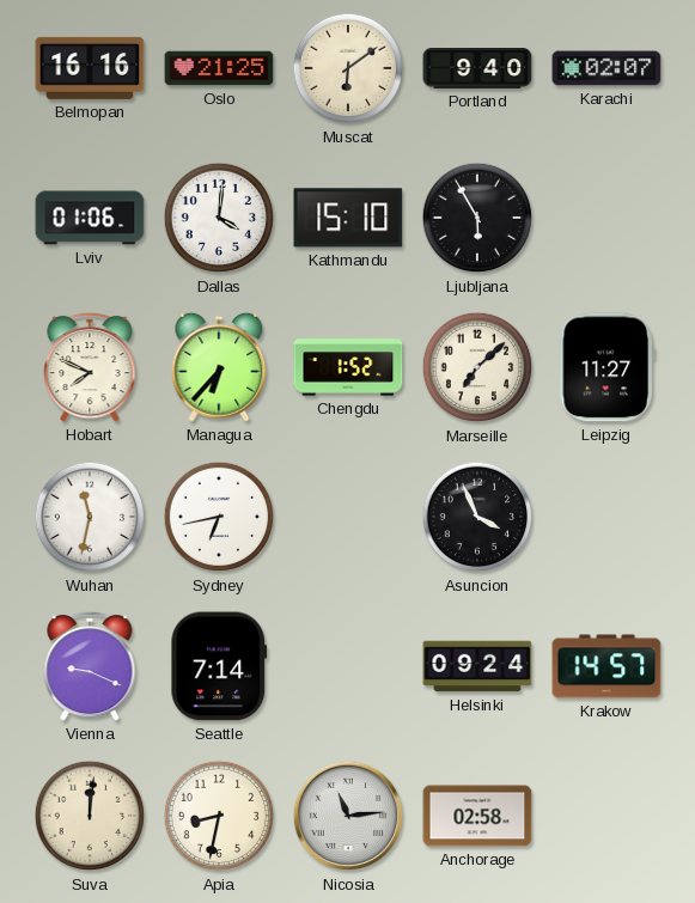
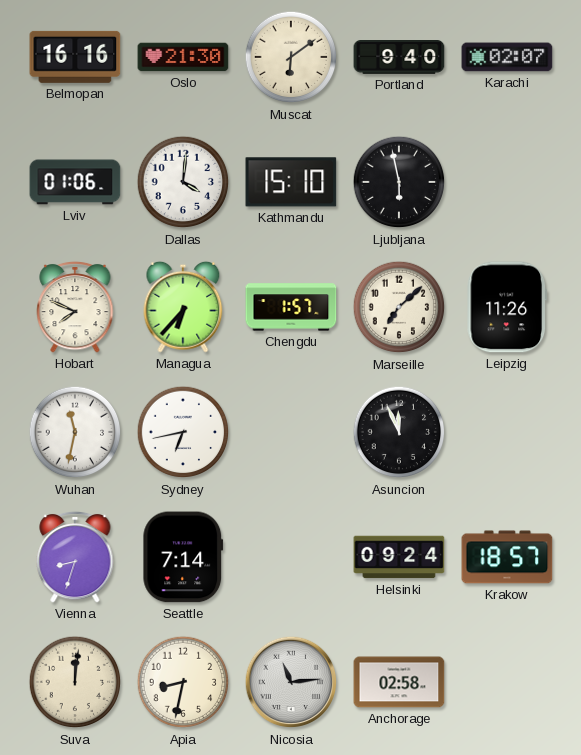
Oslo: 21:25 -> 21:30
Ljubljana: 5:55 -> 5:58
Chengdu: 1:52 -> 1:57
Leipzig: 11:27 -> 11:26
Asuncion: 3:56 -> 11:56
Vienna: 9:19 -> 8:33
Krakow: 14:57 -> 18:57
